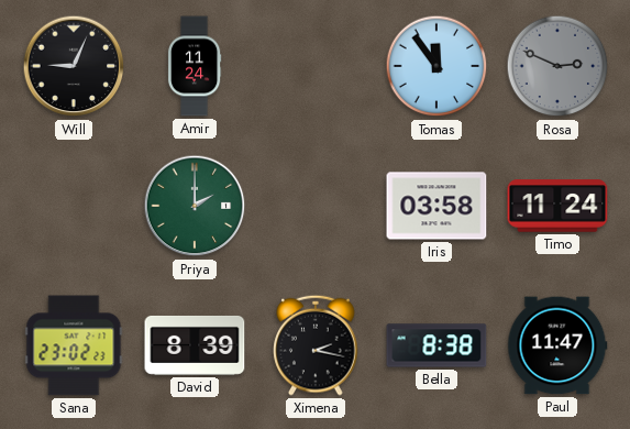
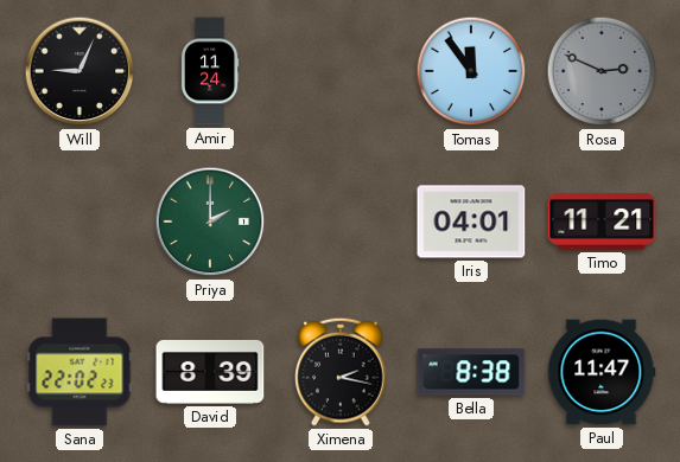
Iris: 03:58 -> 04:01
Timo: 11:24 -> 11:21
Sana: 23:02 -> 22:02
